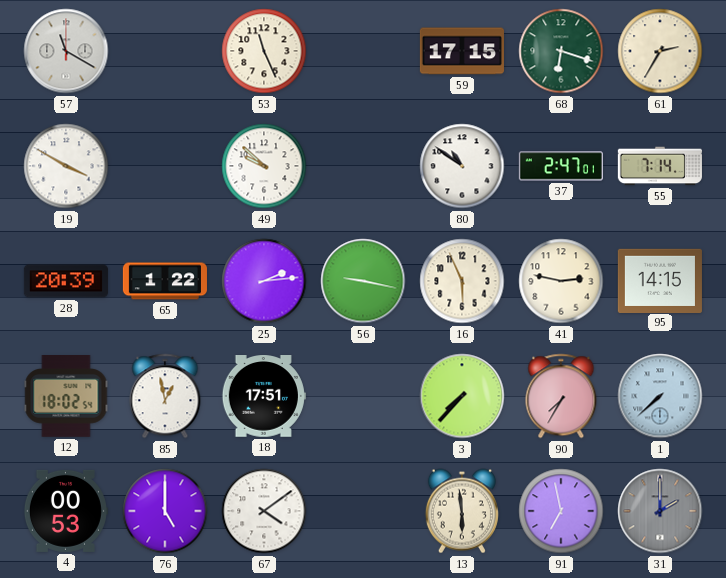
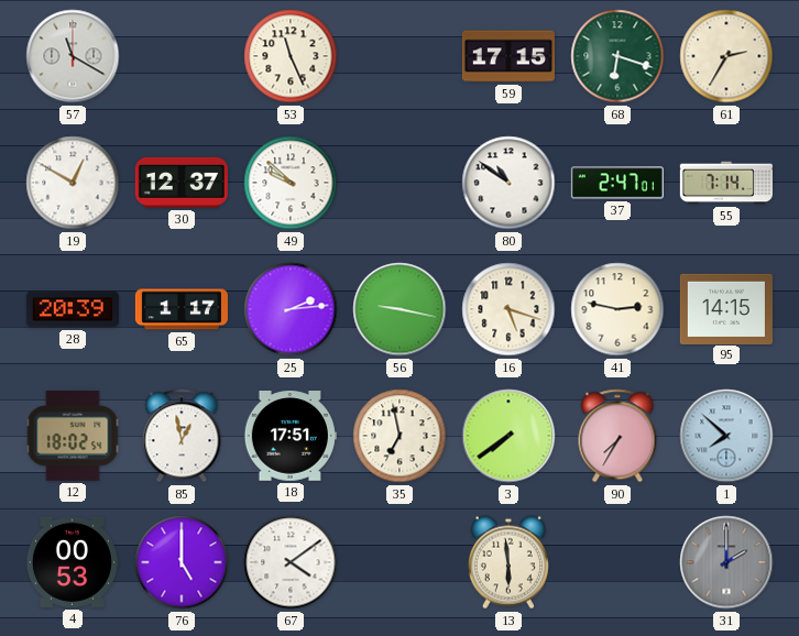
19: 3:50 -> 12:50
30: none -> 12:37
65: 1:22 -> 1:17
16: 5:56 -> 5:18
35: none -> 6:58
3: 7:37 -> 7:39
1: 7:38 -> 7:52
91: 6:58 -> none
